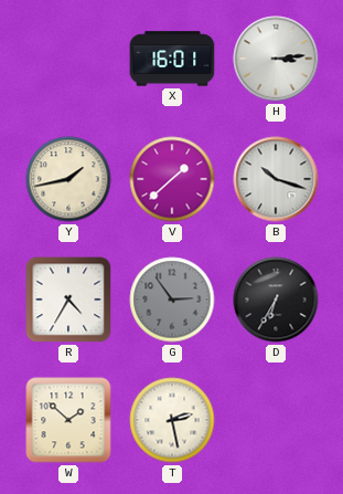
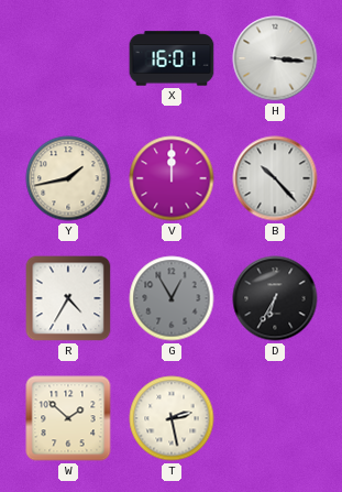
H: 3:14 -> 3:16
V: 1:38 -> 12:00
B: 10:18 -> 10:23
G: 2:54 -> 12:55
